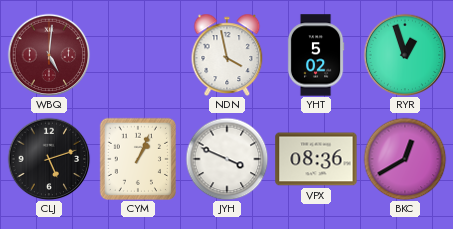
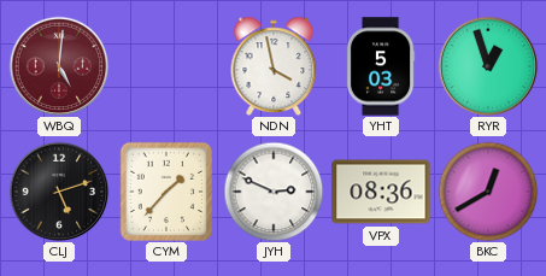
YHT: 5:02 -> 5:03
CYM: 1:04 -> 1:37
JYH: 3:49 -> 2:49
